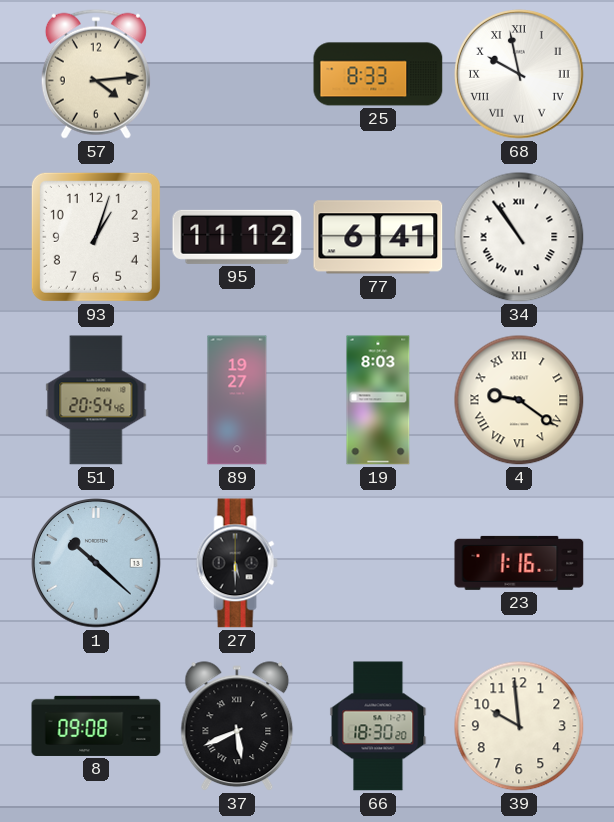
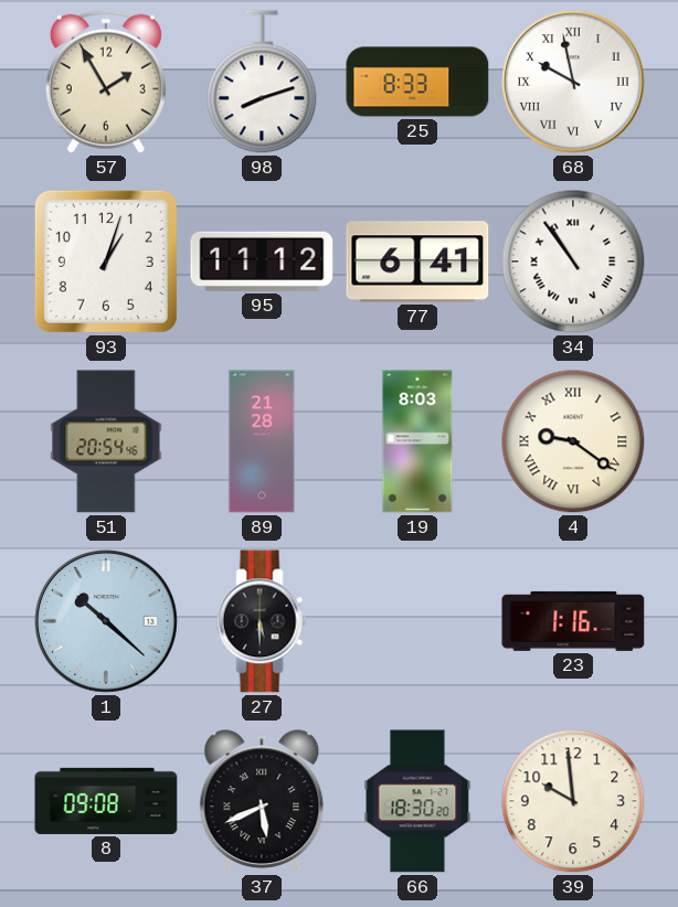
57: 4:14 -> 1:55
98: none -> 8:12
89: 19:27 -> 21:28
